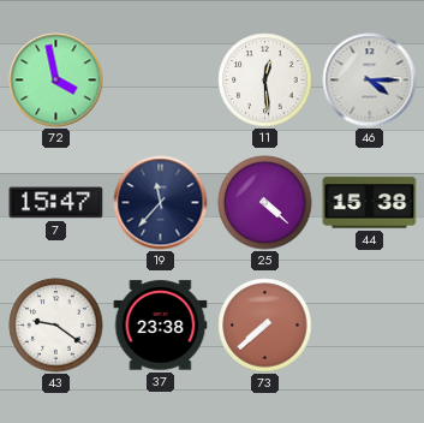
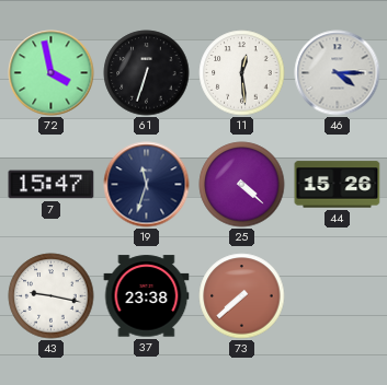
61: none -> 6:33
19: 11:37 -> 11:33
44: 15:38 -> 15:26
43: 9:21 -> 9:17
